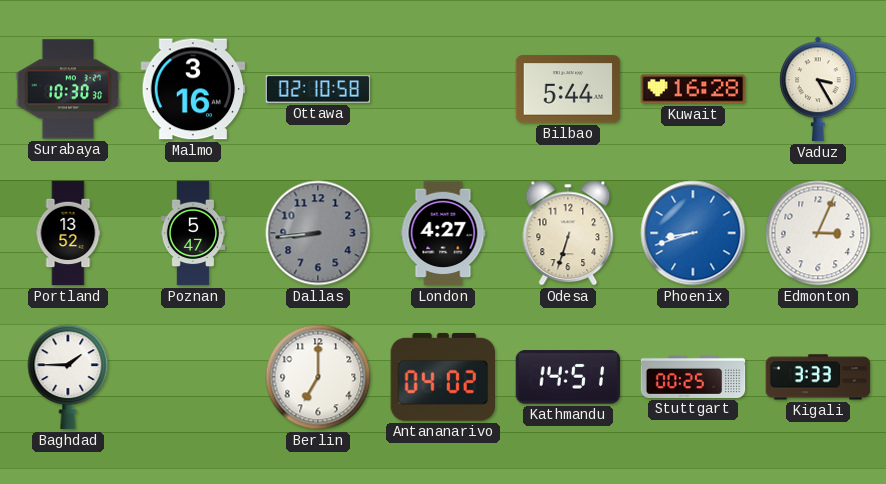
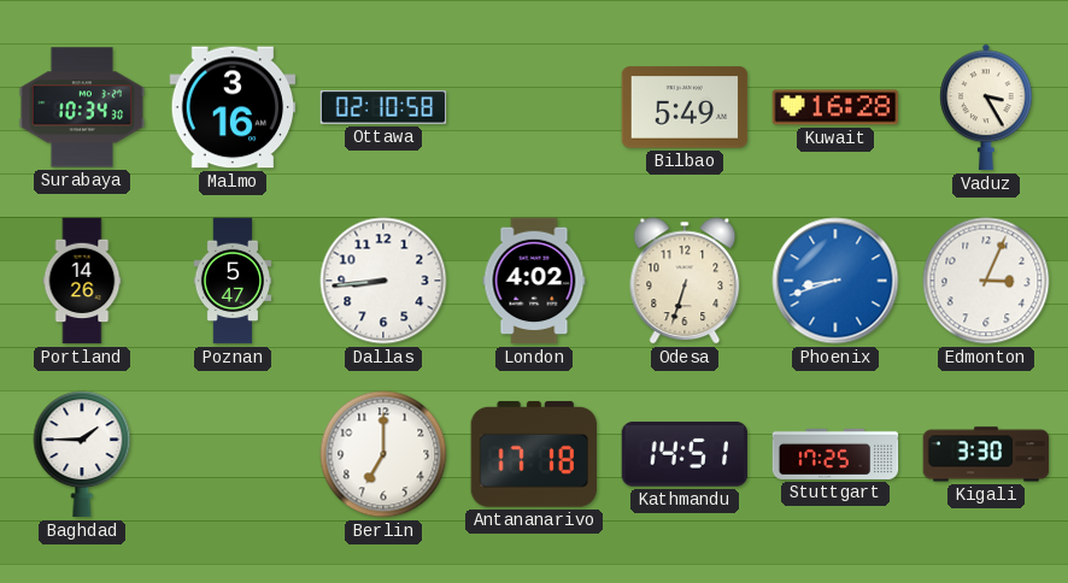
Surabaya: 10:30 -> 10:34
Bilbao: 5:44 -> 5:49
Portland: 13:52 -> 14:26
Dallas dial: grey -> white
London: 4:27 -> 4:02
Antananarivo: 04:02 -> 17:18
Stuttgart: 00:25 -> 17:25
Kigali: 3:33 -> 3:30
